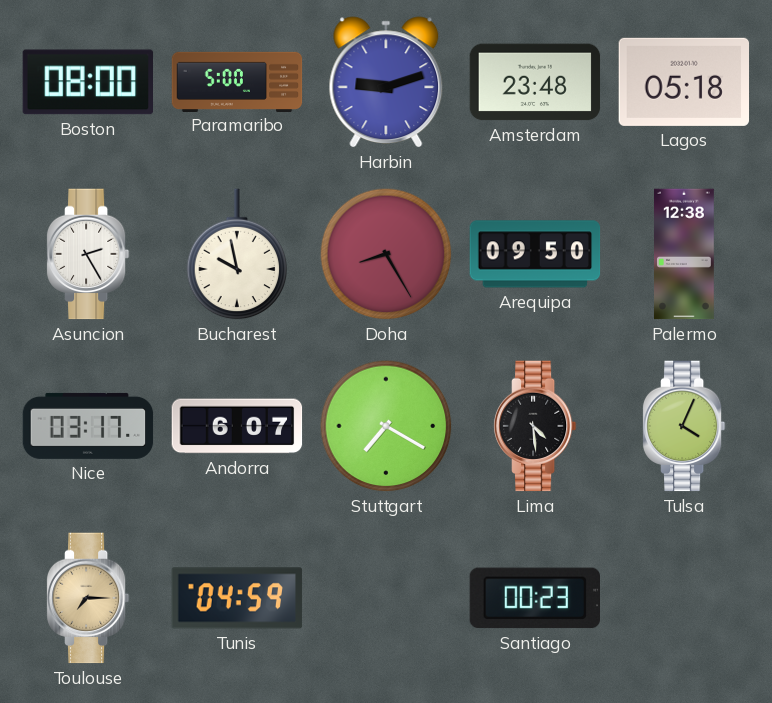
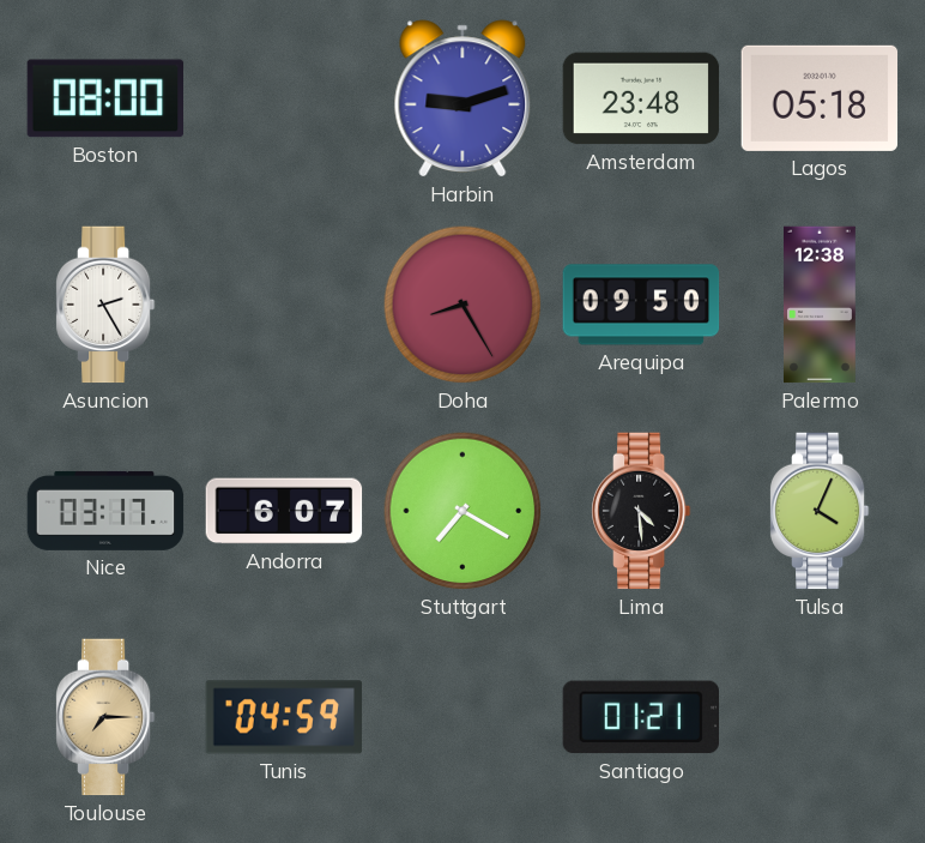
Paramaribo: 5:00 -> none
Bucharest: 9:58 -> none
Santiago: 00:23 -> 01:21
